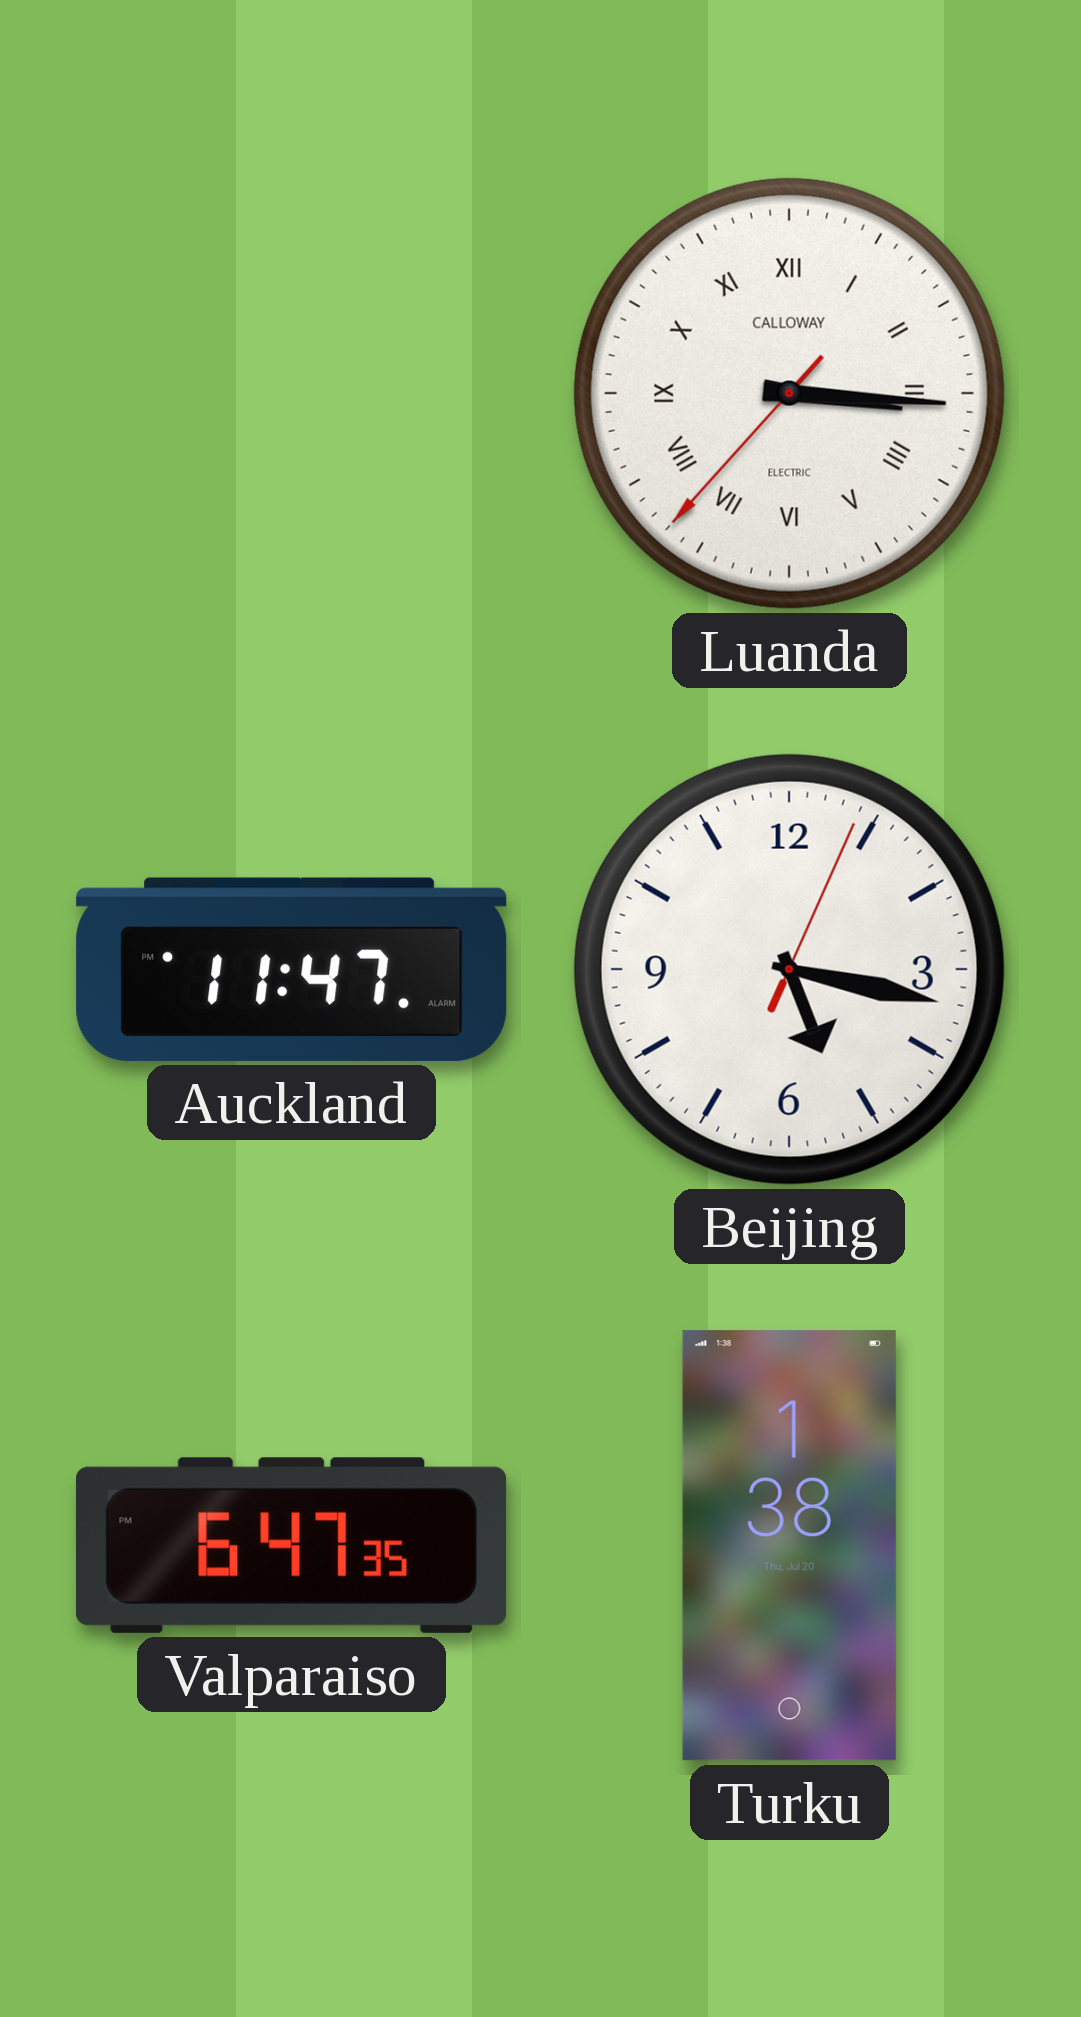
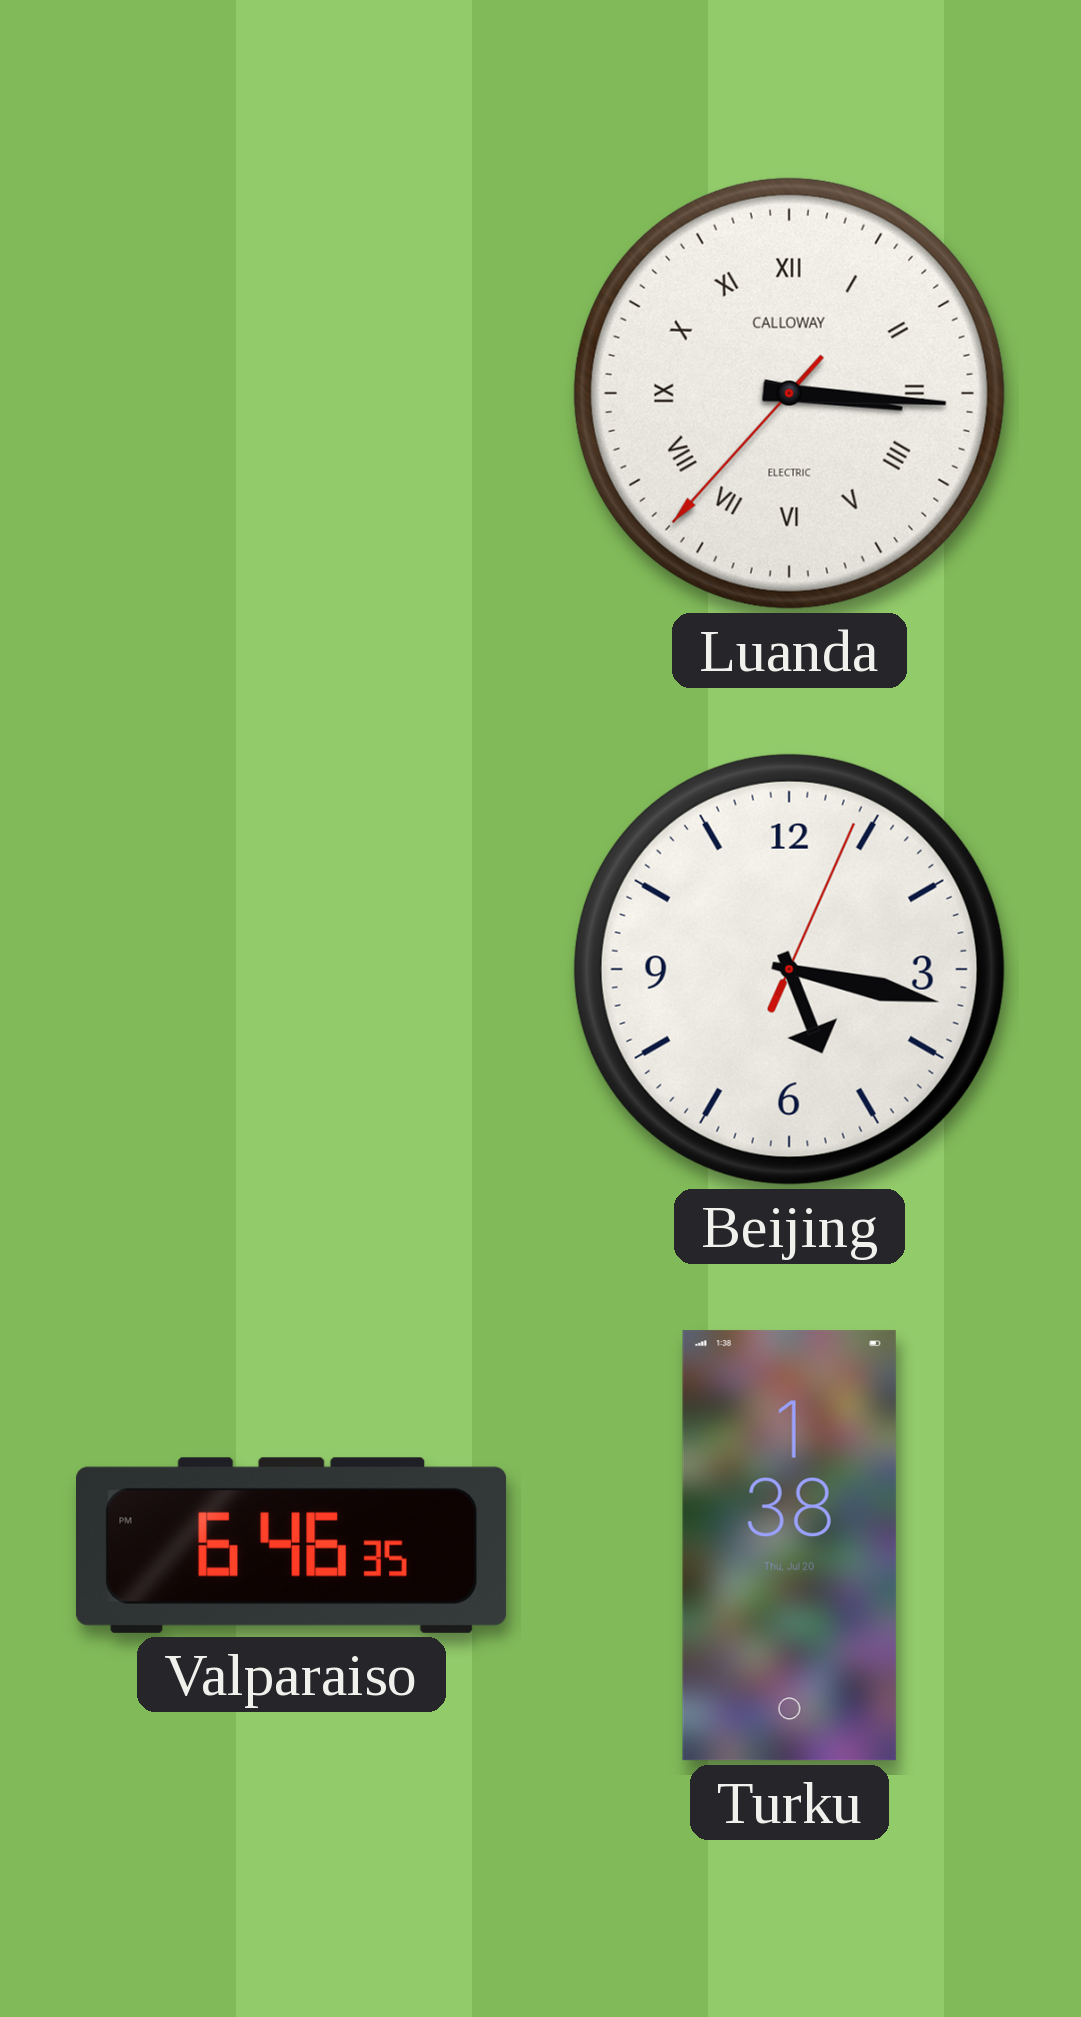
Auckland: 11:47 -> none
Valparaiso: 6:47 -> 6:46
